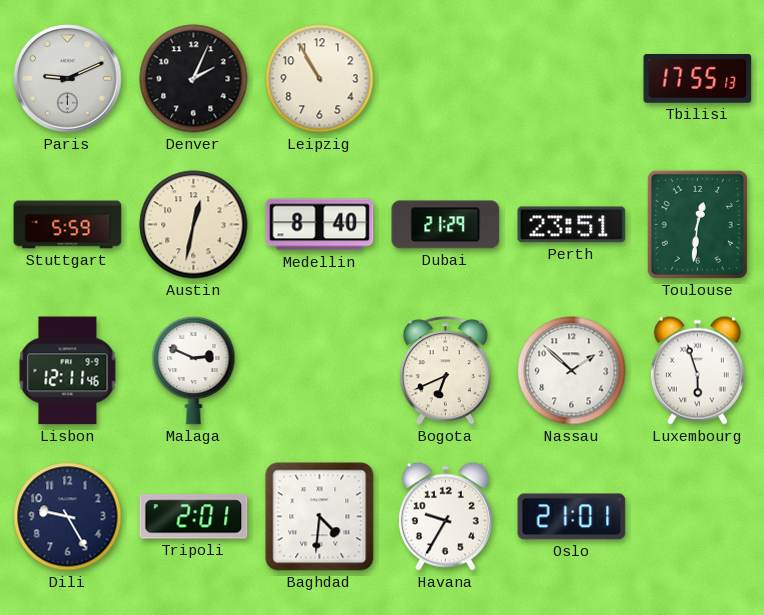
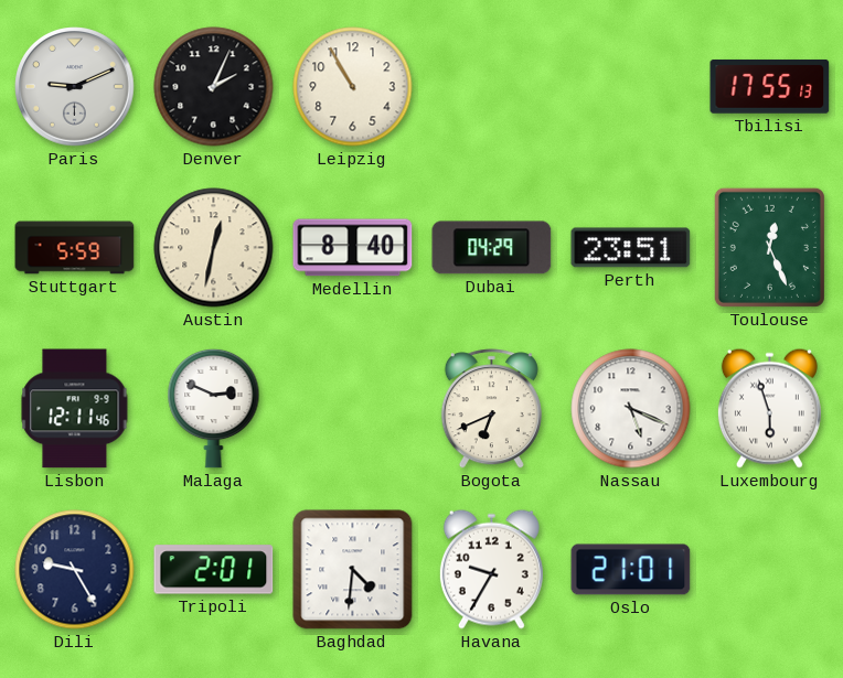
Dubai: 21:29 -> 04:29
Toulouse: 12:31 -> 12:26
Nassau: 1:52 -> 5:19
